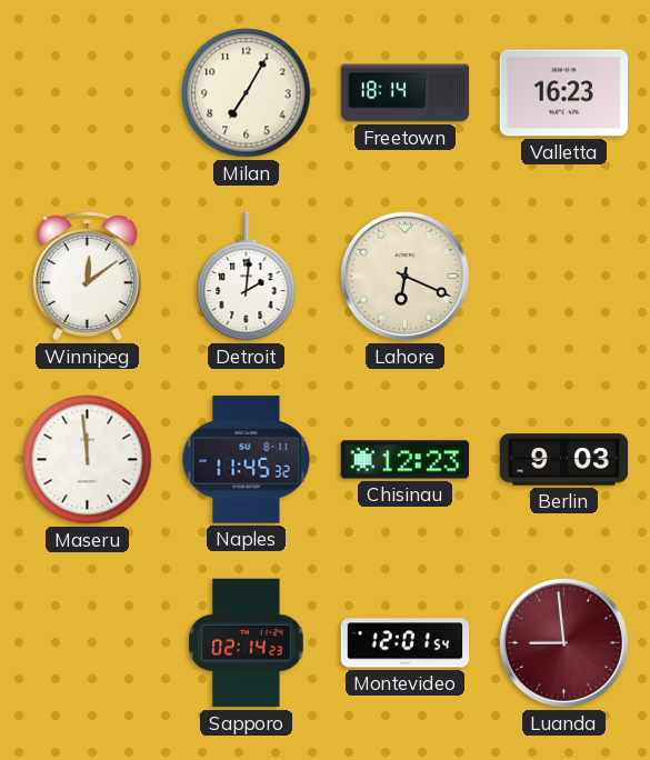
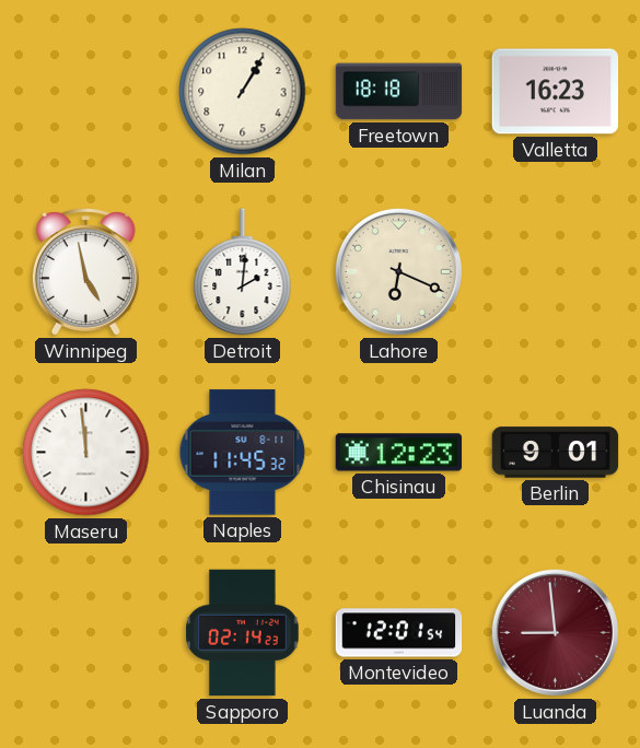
Milan: 7:05 -> 1:05
Freetown: 18:14 -> 18:18
Winnipeg: 12:09 -> 4:58
Berlin: 9:03 -> 9:01
